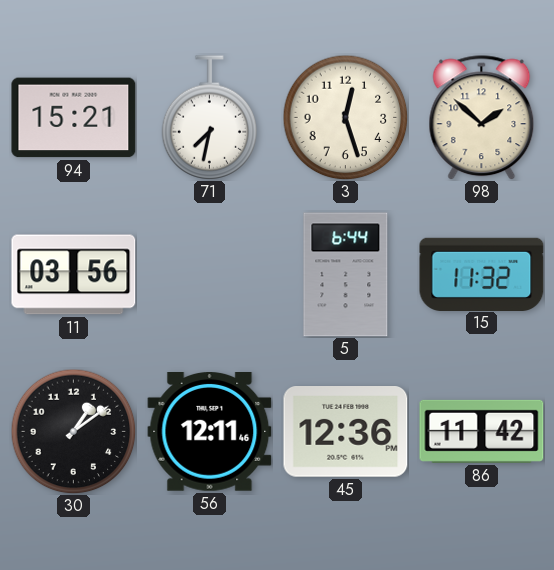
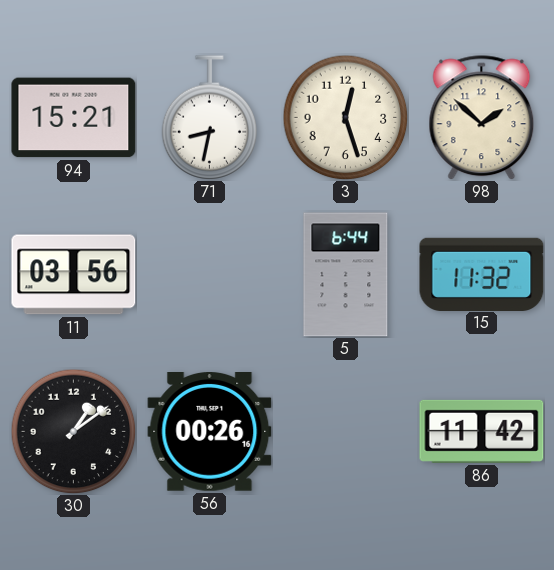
71: 7:32 -> 8:32
56: 12:11 -> 00:26
45: 12:36 -> none
